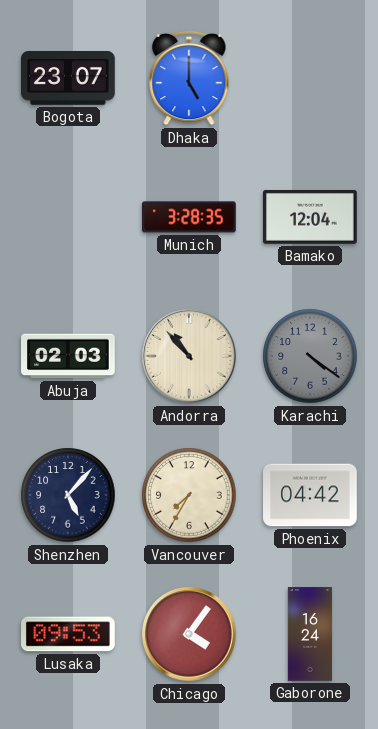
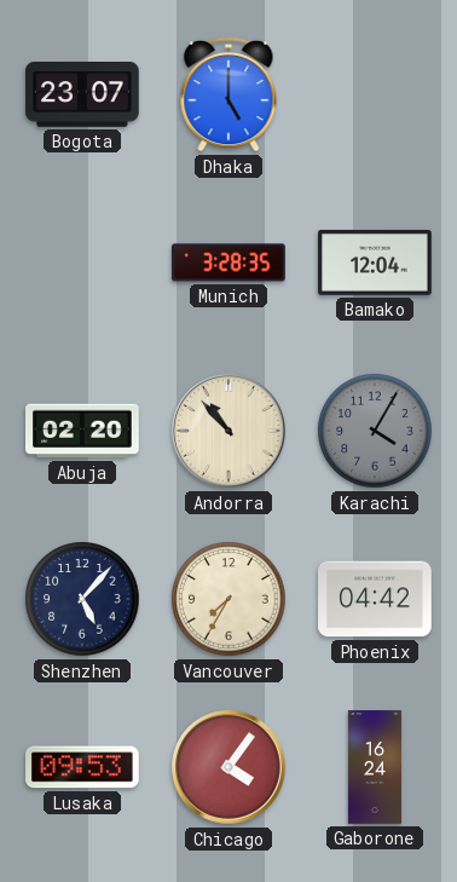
Abuja: 02:03 -> 02:20
Karachi: 4:21 -> 4:05
